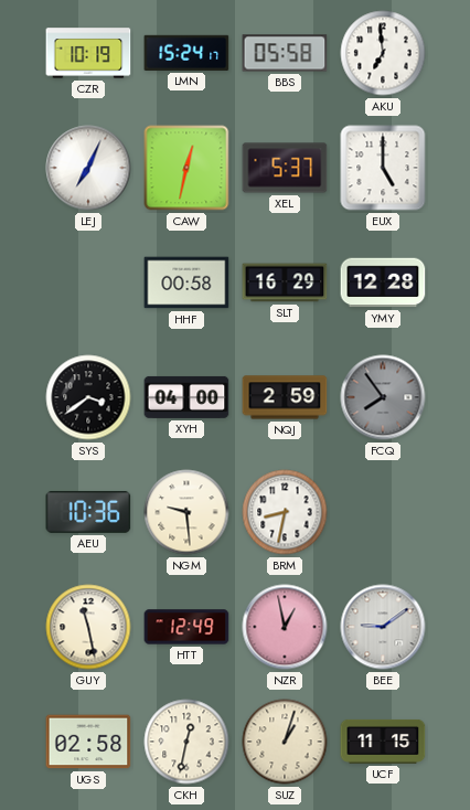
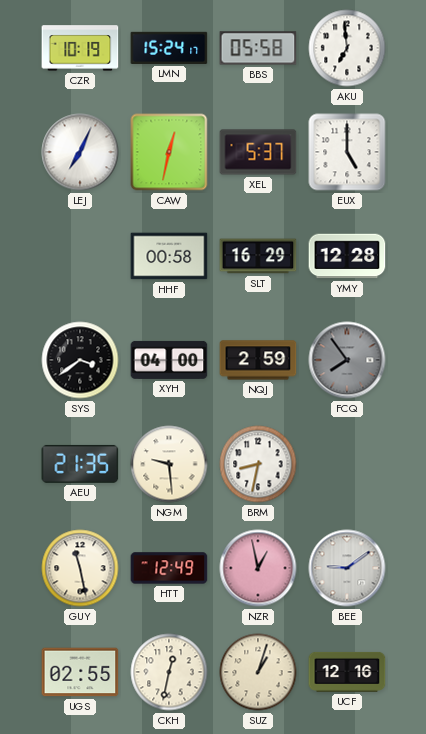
AEU: 10:36 -> 21:35
UGS: 02:58 -> 02:55
UCF: 11:15 -> 12:16
